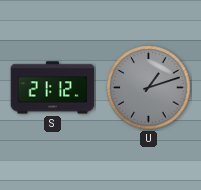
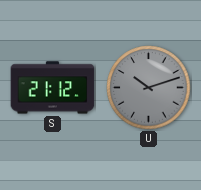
U: 1:12 -> 10:12
